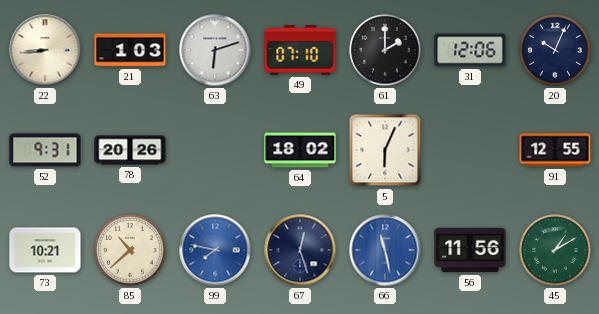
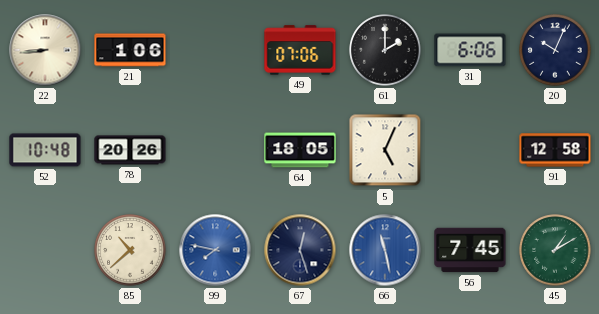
21: 1:03 -> 1:06
63: 6:12 -> none
49: 07:10 -> 07:06
31: 12:06 -> 6:06
52: 9:31 -> 10:48
64: 18:02 -> 18:05
5: 6:04 -> 5:04
91: 12:55 -> 12:58
73: 10:21 -> none
56: 11:56 -> 7:45
